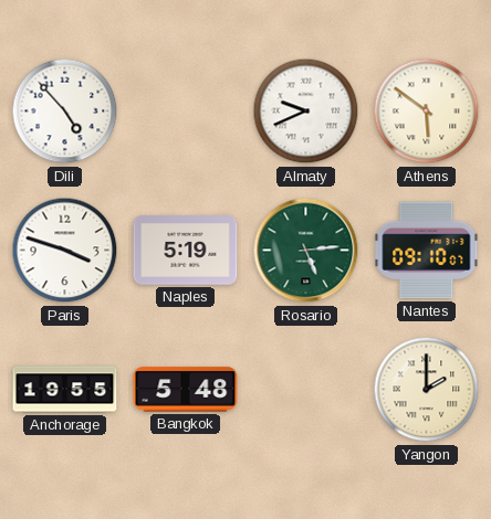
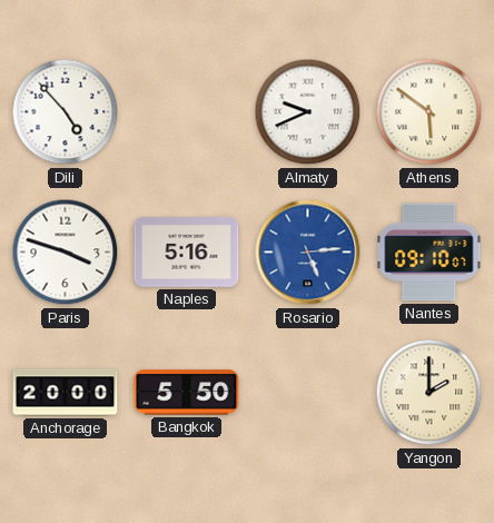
Naples: 5:19 -> 5:16
Rosario dial: green -> blue
Anchorage: 19:55 -> 20:00
Bangkok: 5:48 -> 5:50
